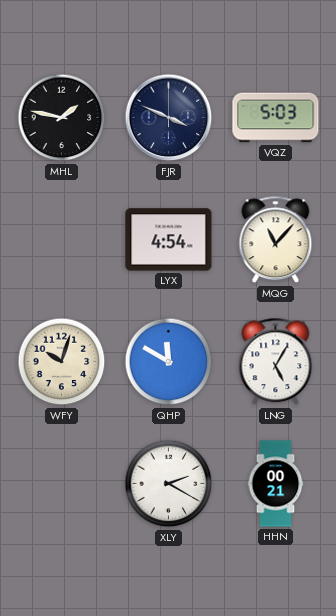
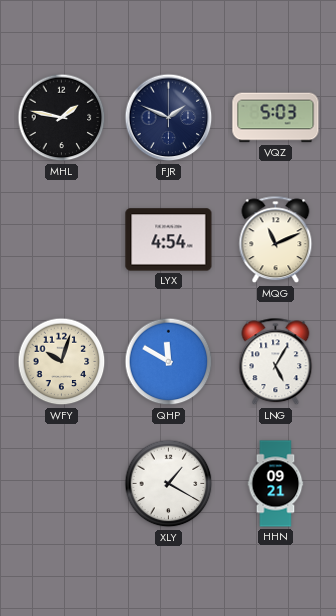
FJR: 3:49 -> 1:49
MQG: 11:07 -> 11:11
XLY: 2:20 -> 1:20
HHN: 00:21 -> 09:21
